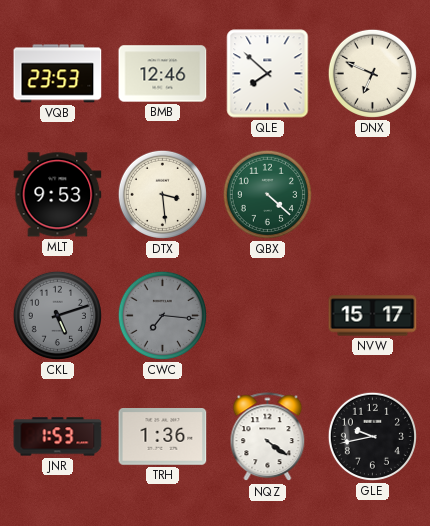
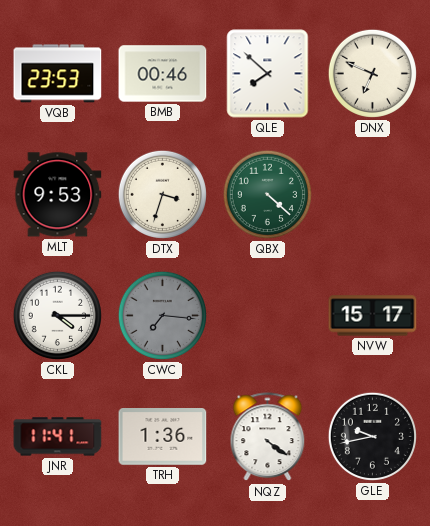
BMB: 12:46 -> 00:46
DTX: 3:29 -> 3:33
CKL: 5:12 -> 4:15
CKL dial: grey -> white
JNR: 1:53 -> 11:41
